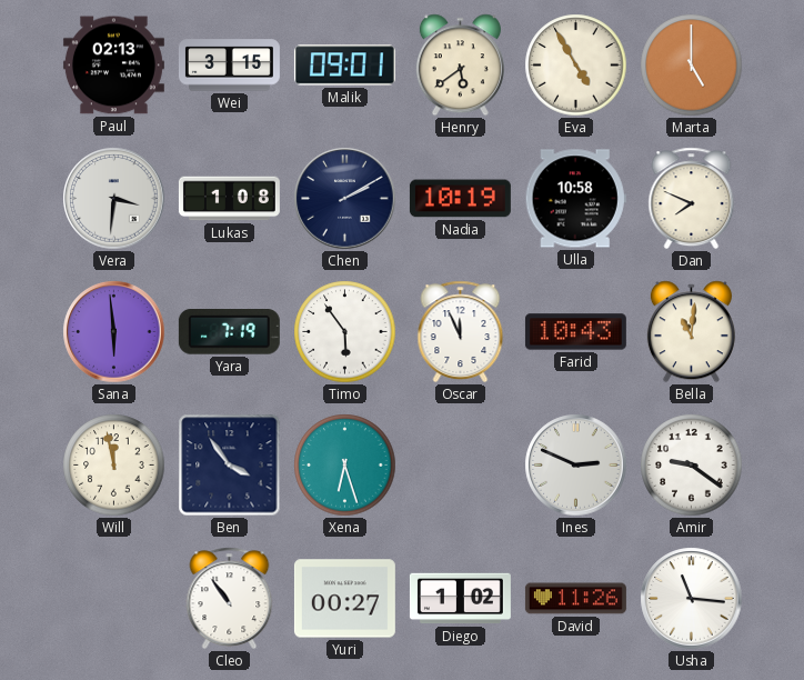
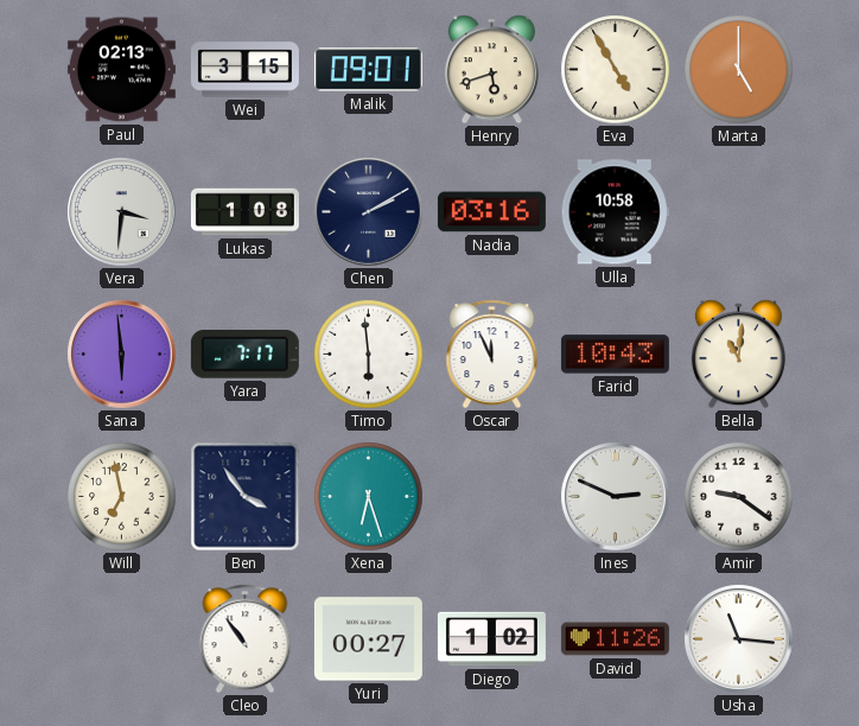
Henry: 5:39 -> 5:42
Nadia: 10:19 -> 03:16
Dan: 7:49 -> none
Yara: 7:19 -> 7:17
Timo: 5:54 -> 5:59
Will: 11:58 -> 6:58
